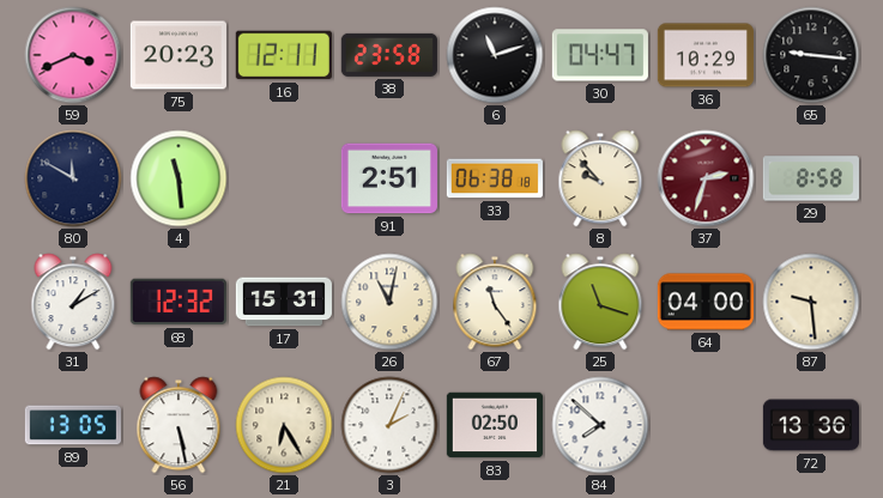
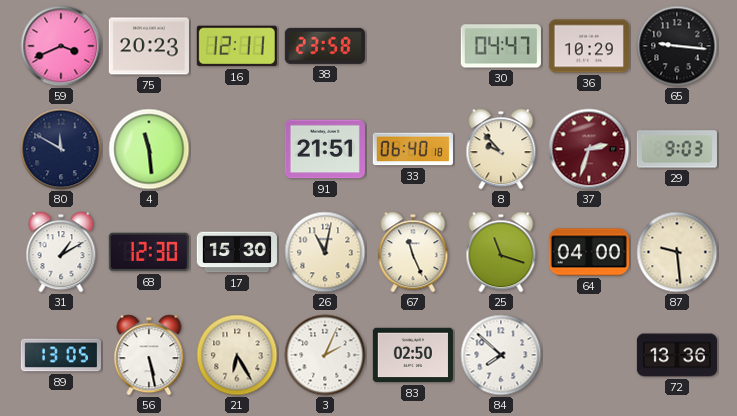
6: 11:12 -> none
91: 2:51 -> 21:51
33: 06:38 -> 06:40
29: 8:58 -> 9:03
68: 12:32 -> 12:30
17: 15:31 -> 15:30
67: 11:24 -> 11:26
